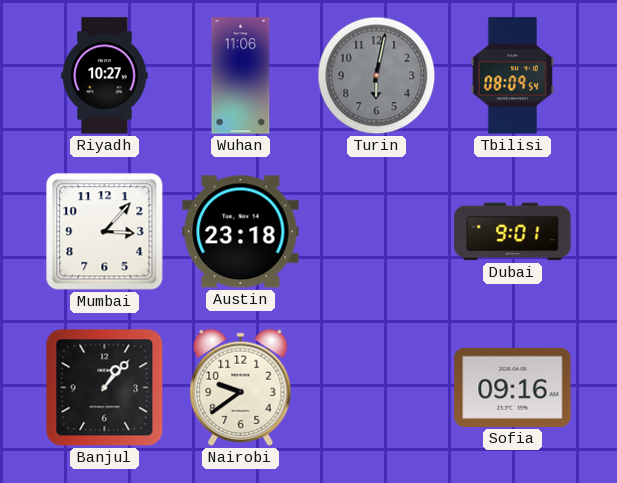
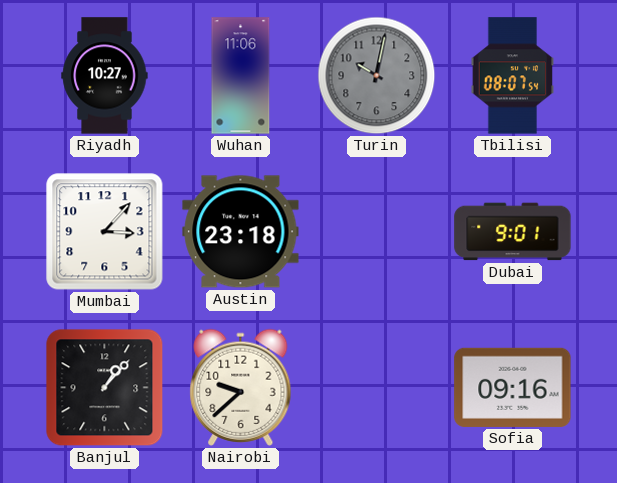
Turin: 6:02 -> 10:02
Tbilisi: 08:09 -> 08:07
Nairobi: 9:39 -> 9:38
